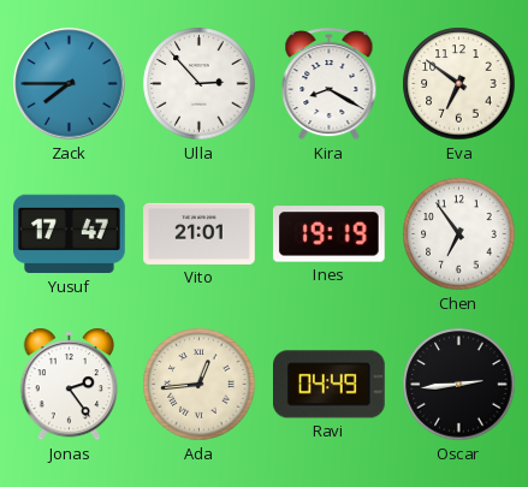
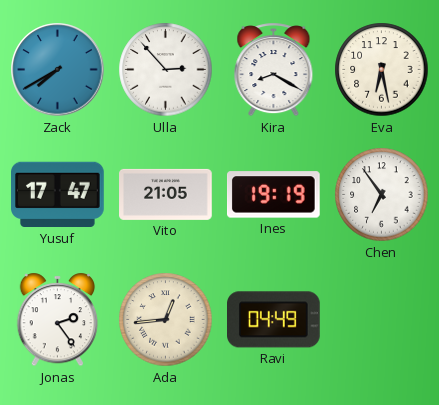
Zack: 7:45 -> 7:40
Eva: 6:51 -> 6:28
Vito: 21:01 -> 21:05
Oscar: 2:44 -> none
